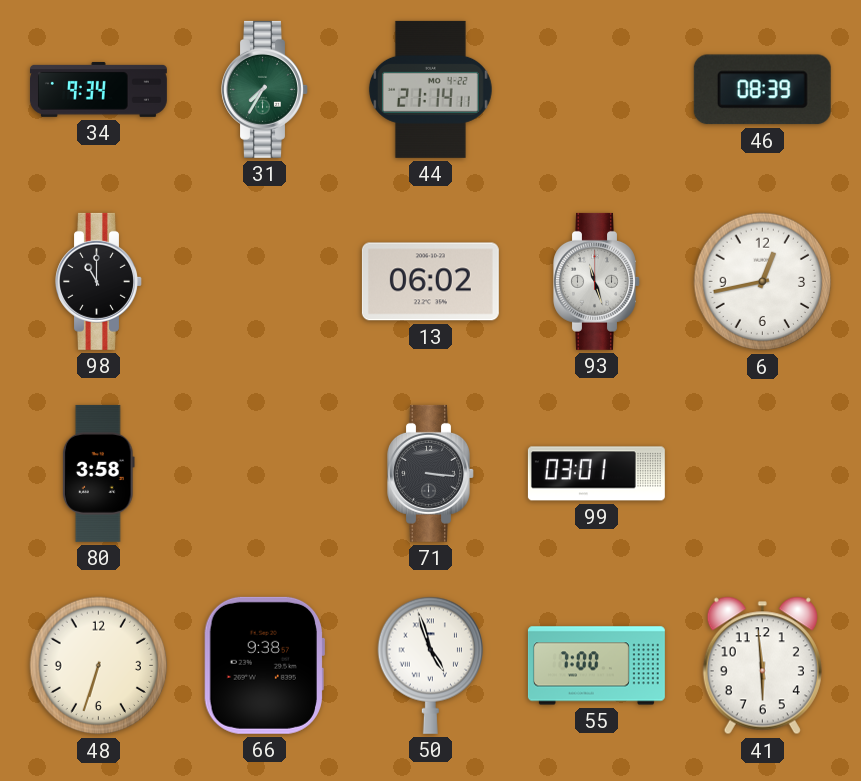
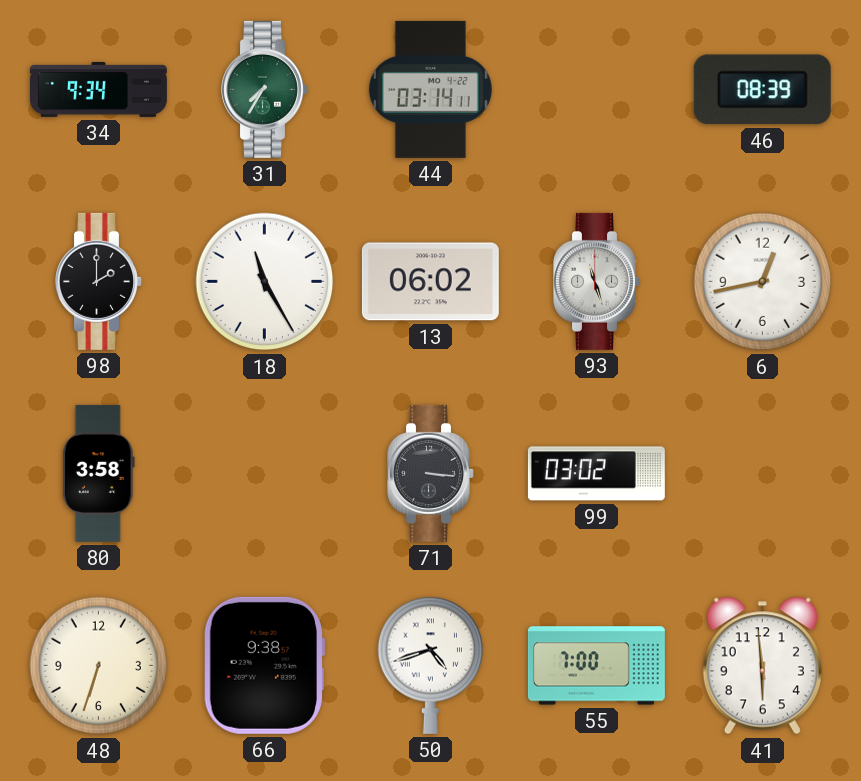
44: 21:14 -> 03:14
98: 11:00 -> 2:00
18: none -> 11:25
99: 03:01 -> 03:02
50: 4:57 -> 4:42
